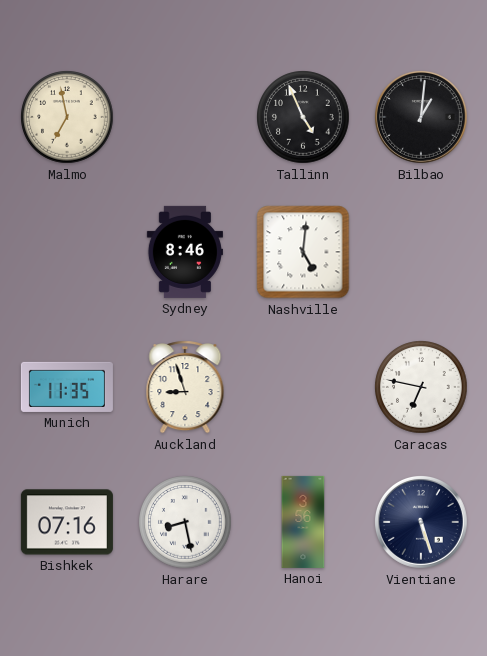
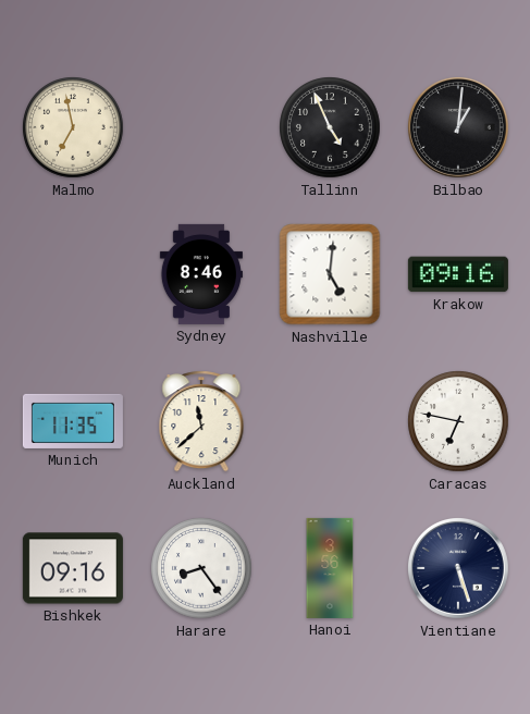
Krakow: none -> 09:16
Auckland: 8:57 -> 11:38
Bishkek: 07:16 -> 09:16
Harare: 8:28 -> 8:24
